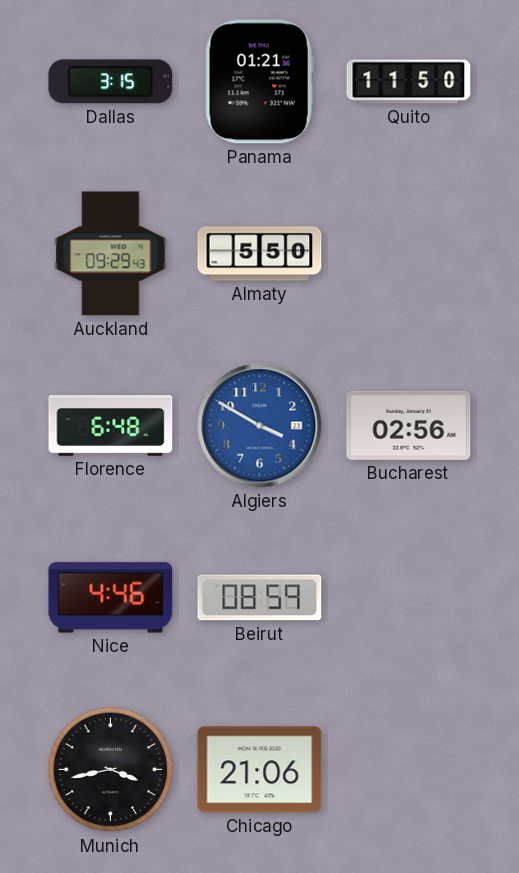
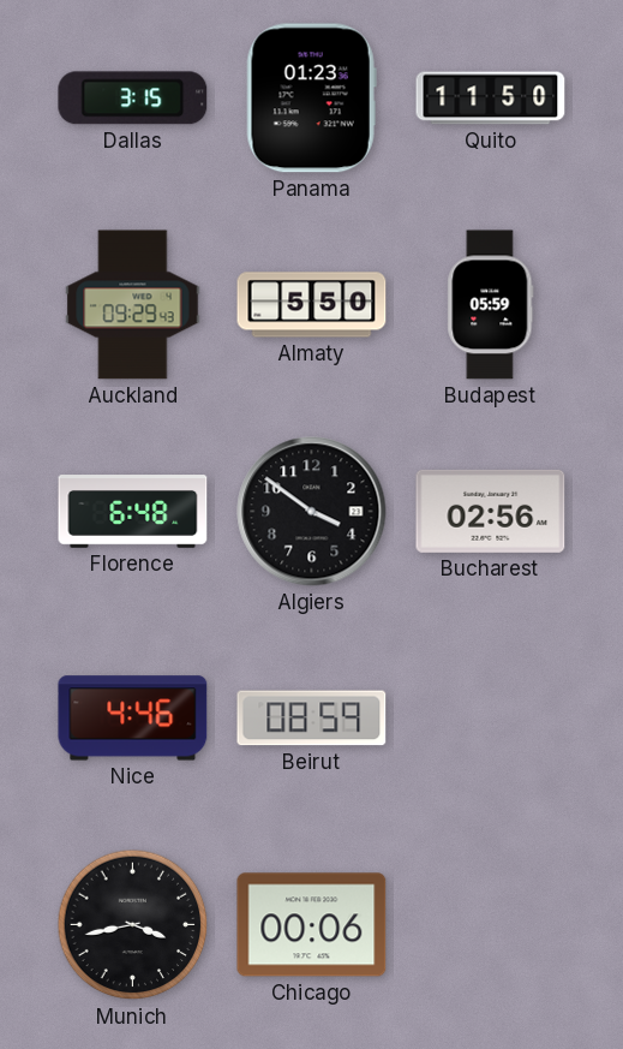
Panama: 01:21 -> 01:23
Budapest: none -> 05:59
Algiers: 3:50 -> 3:51
Algiers dial: blue -> black
Chicago: 21:06 -> 00:06
